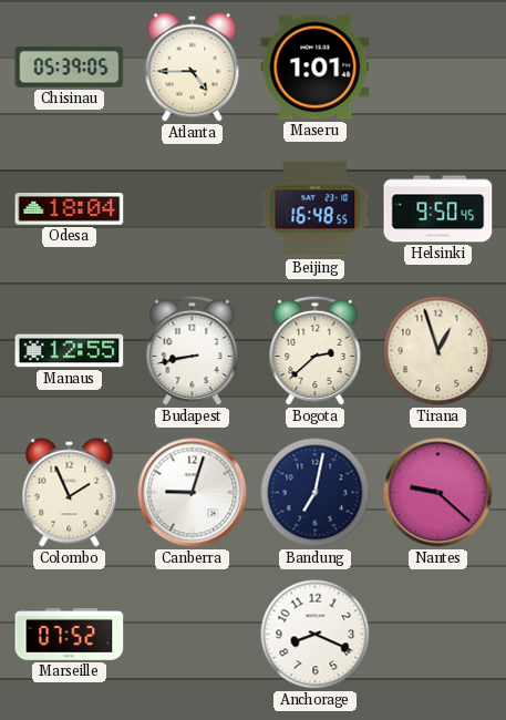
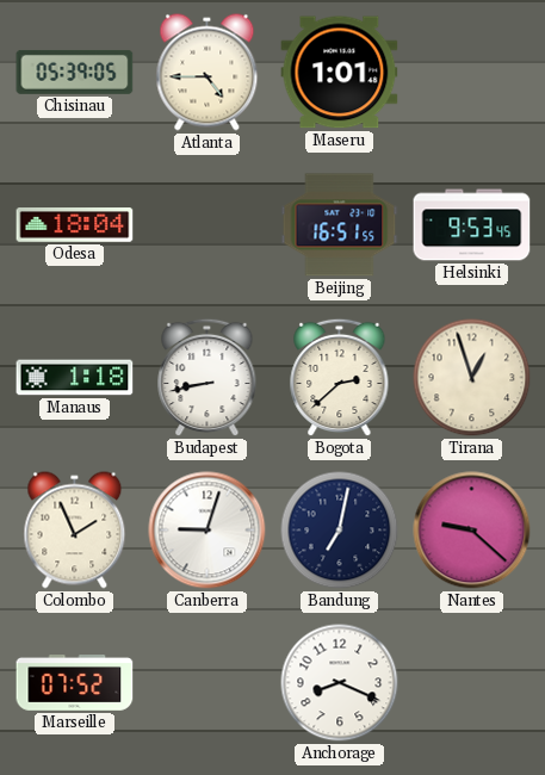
Beijing: 16:48 -> 16:51
Helsinki: 9:50 -> 9:53
Manaus: 12:55 -> 1:18
